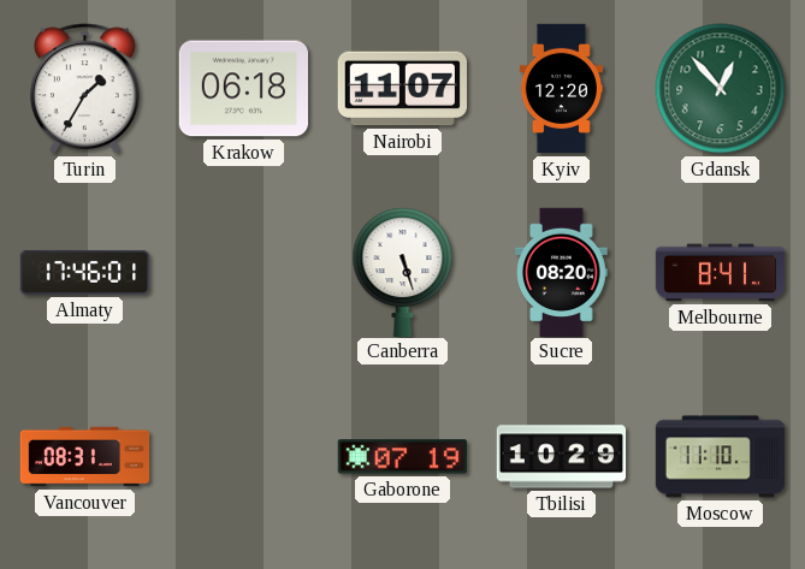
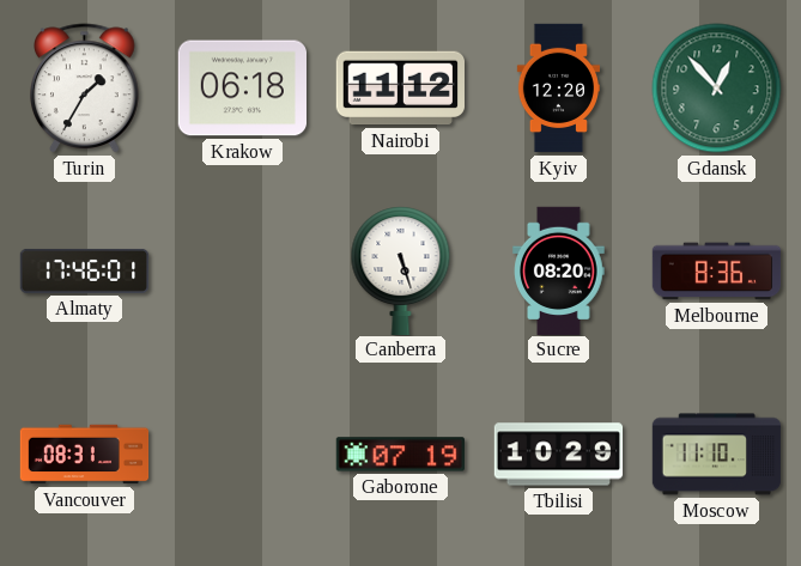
Nairobi: 11:07 -> 11:12
Melbourne: 8:41 -> 8:36
